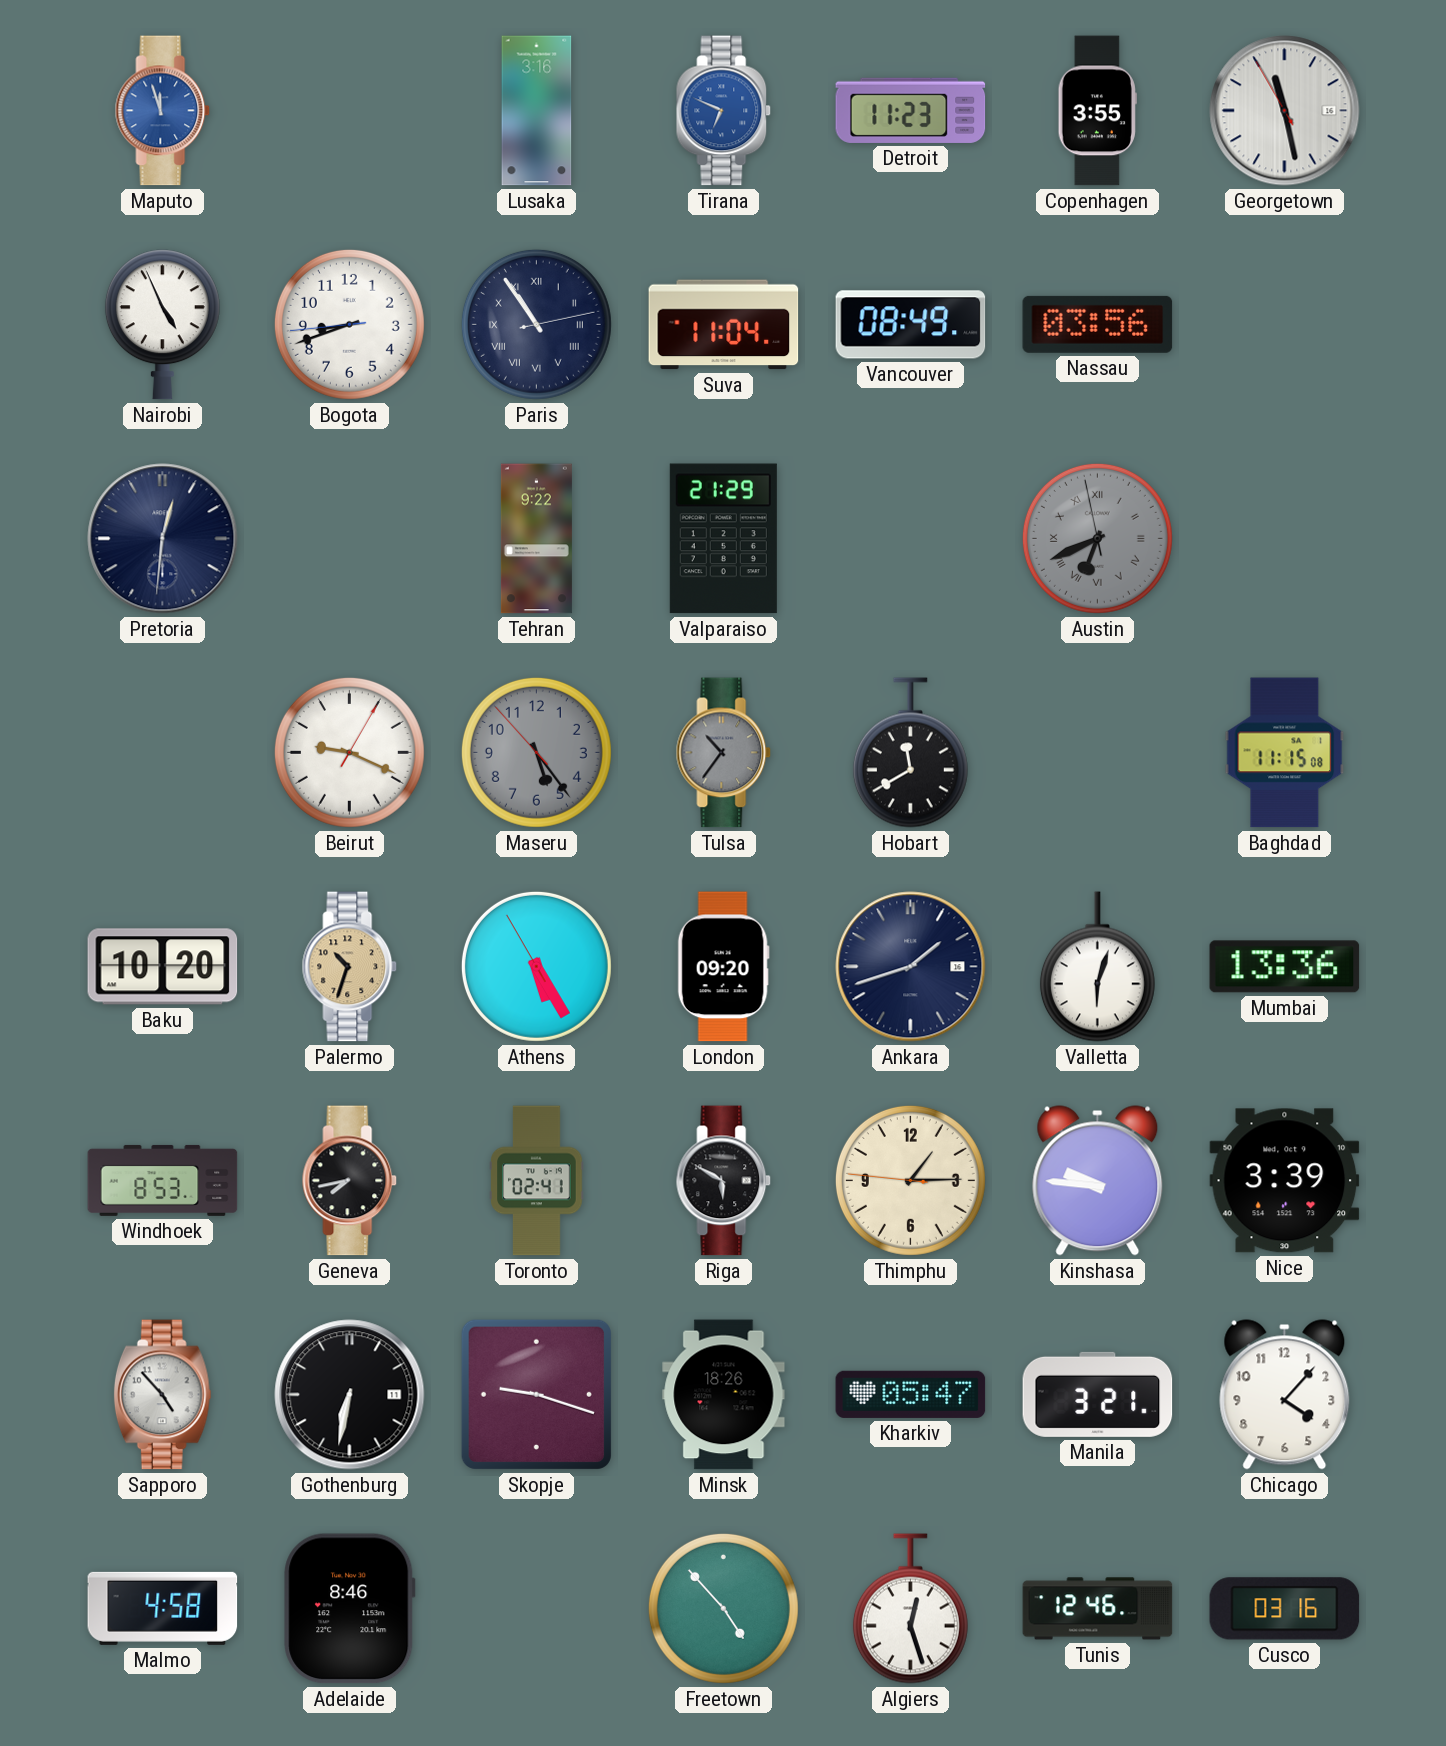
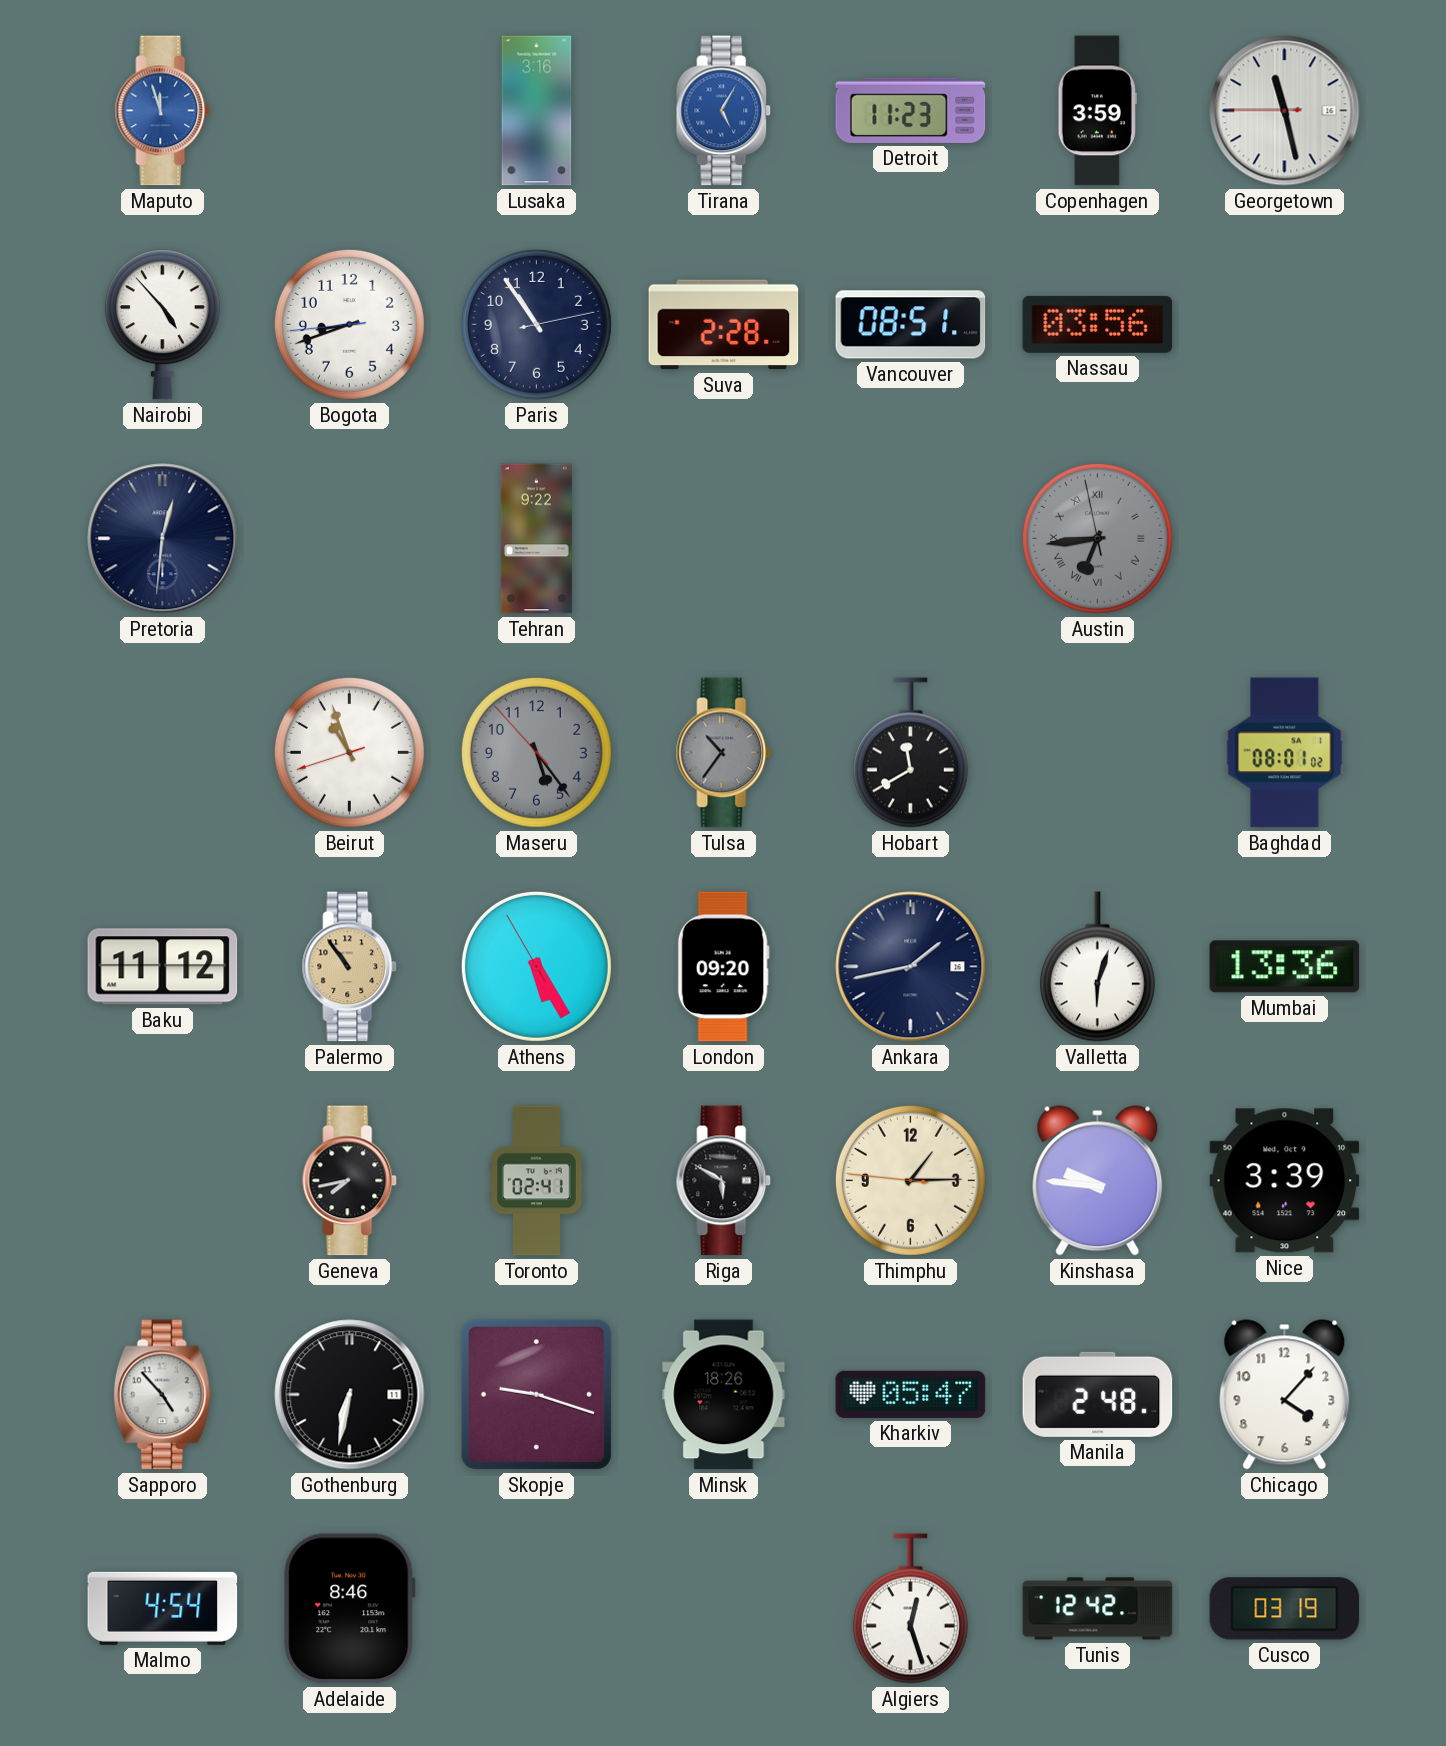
Tirana: 6:49 -> 5:05
Copenhagen: 3:55 -> 3:59
Georgetown: 11:27:55 -> 11:27:45
Nairobi: 4:56 -> 4:53
Paris numerals: Roman -> Arabic
Suva: 11:04 -> 2:28
Vancouver: 08:49 -> 08:51
Valparaiso: 21:29 -> none
Austin: 6:40 -> 6:43
Beirut: 9:19 -> 10:56
Baghdad: 11:15 -> 08:01
Baku: 10:20 -> 11:12
Palermo: 10:33 -> 10:54
Ankara: 1:42 -> 1:43
Windhoek: 8:53 -> none
Manila: 3:21 -> 2:48
Malmo: 4:58 -> 4:54
Freetown: 4:53 -> none
Tunis: 12:46 -> 12:42
Cusco: 03:16 -> 03:19
